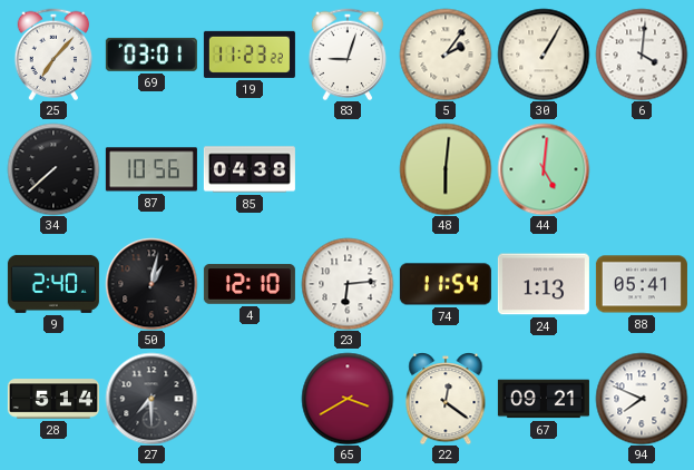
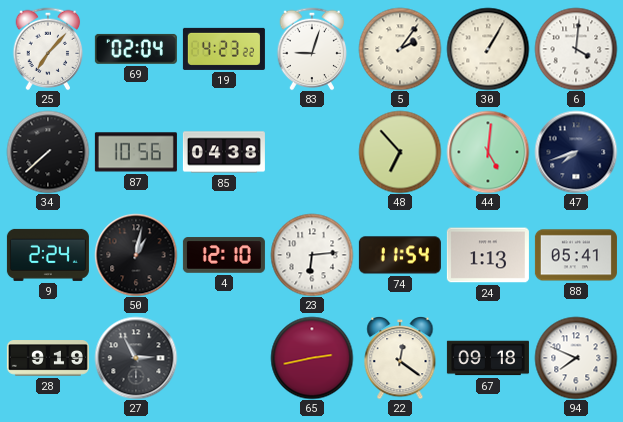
69: 03:01 -> 02:04
19: 11:23 -> 4:23
48: 6:01 -> 6:53
47: none -> 7:42
9: 2:40 -> 2:24
28: 5:14 -> 9:19
27: 7:30 -> 2:55
65: 3:40 -> 2:43
67: 09:21 -> 09:18
